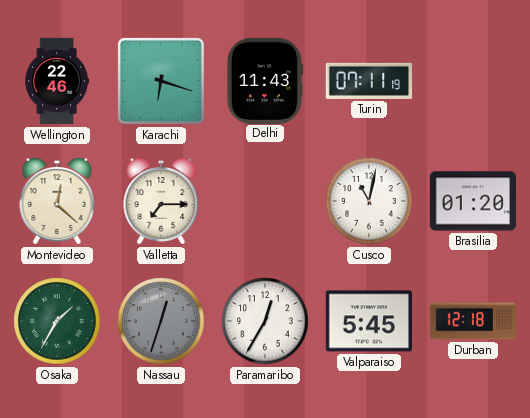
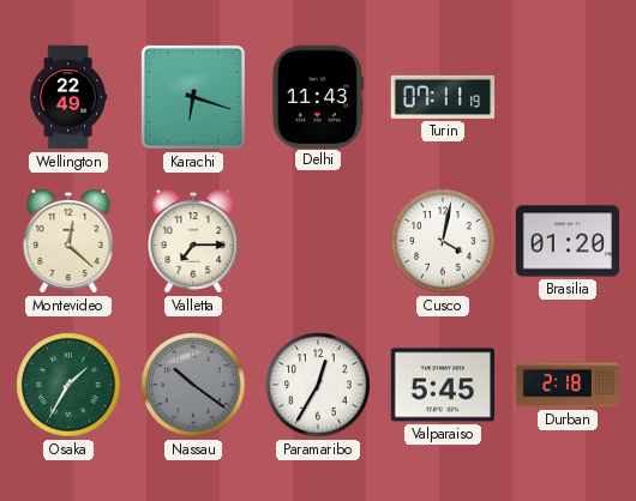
Wellington: 22:46 -> 22:49
Cusco: 11:02 -> 4:02
Nassau: 12:33 -> 10:21
Durban: 12:18 -> 2:18
